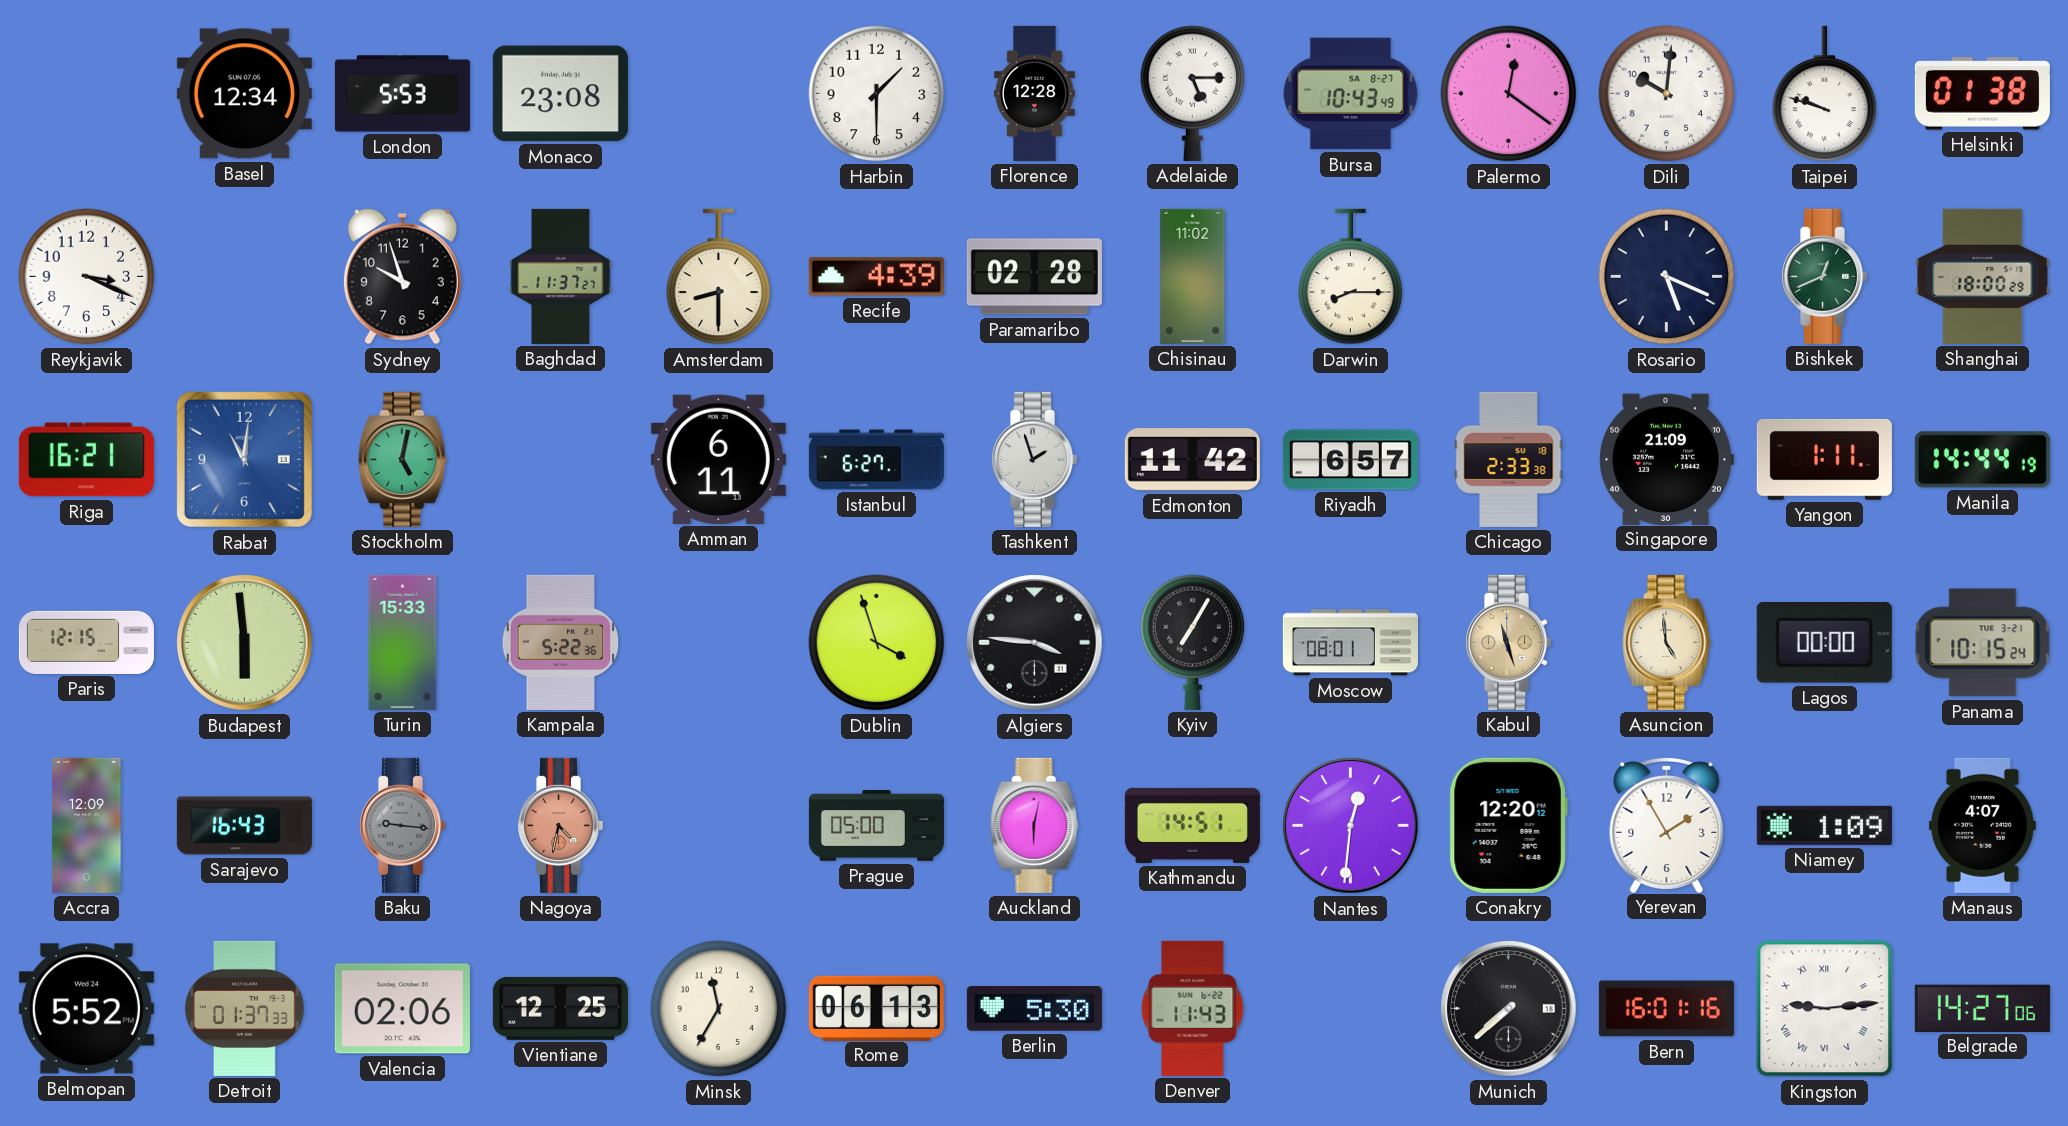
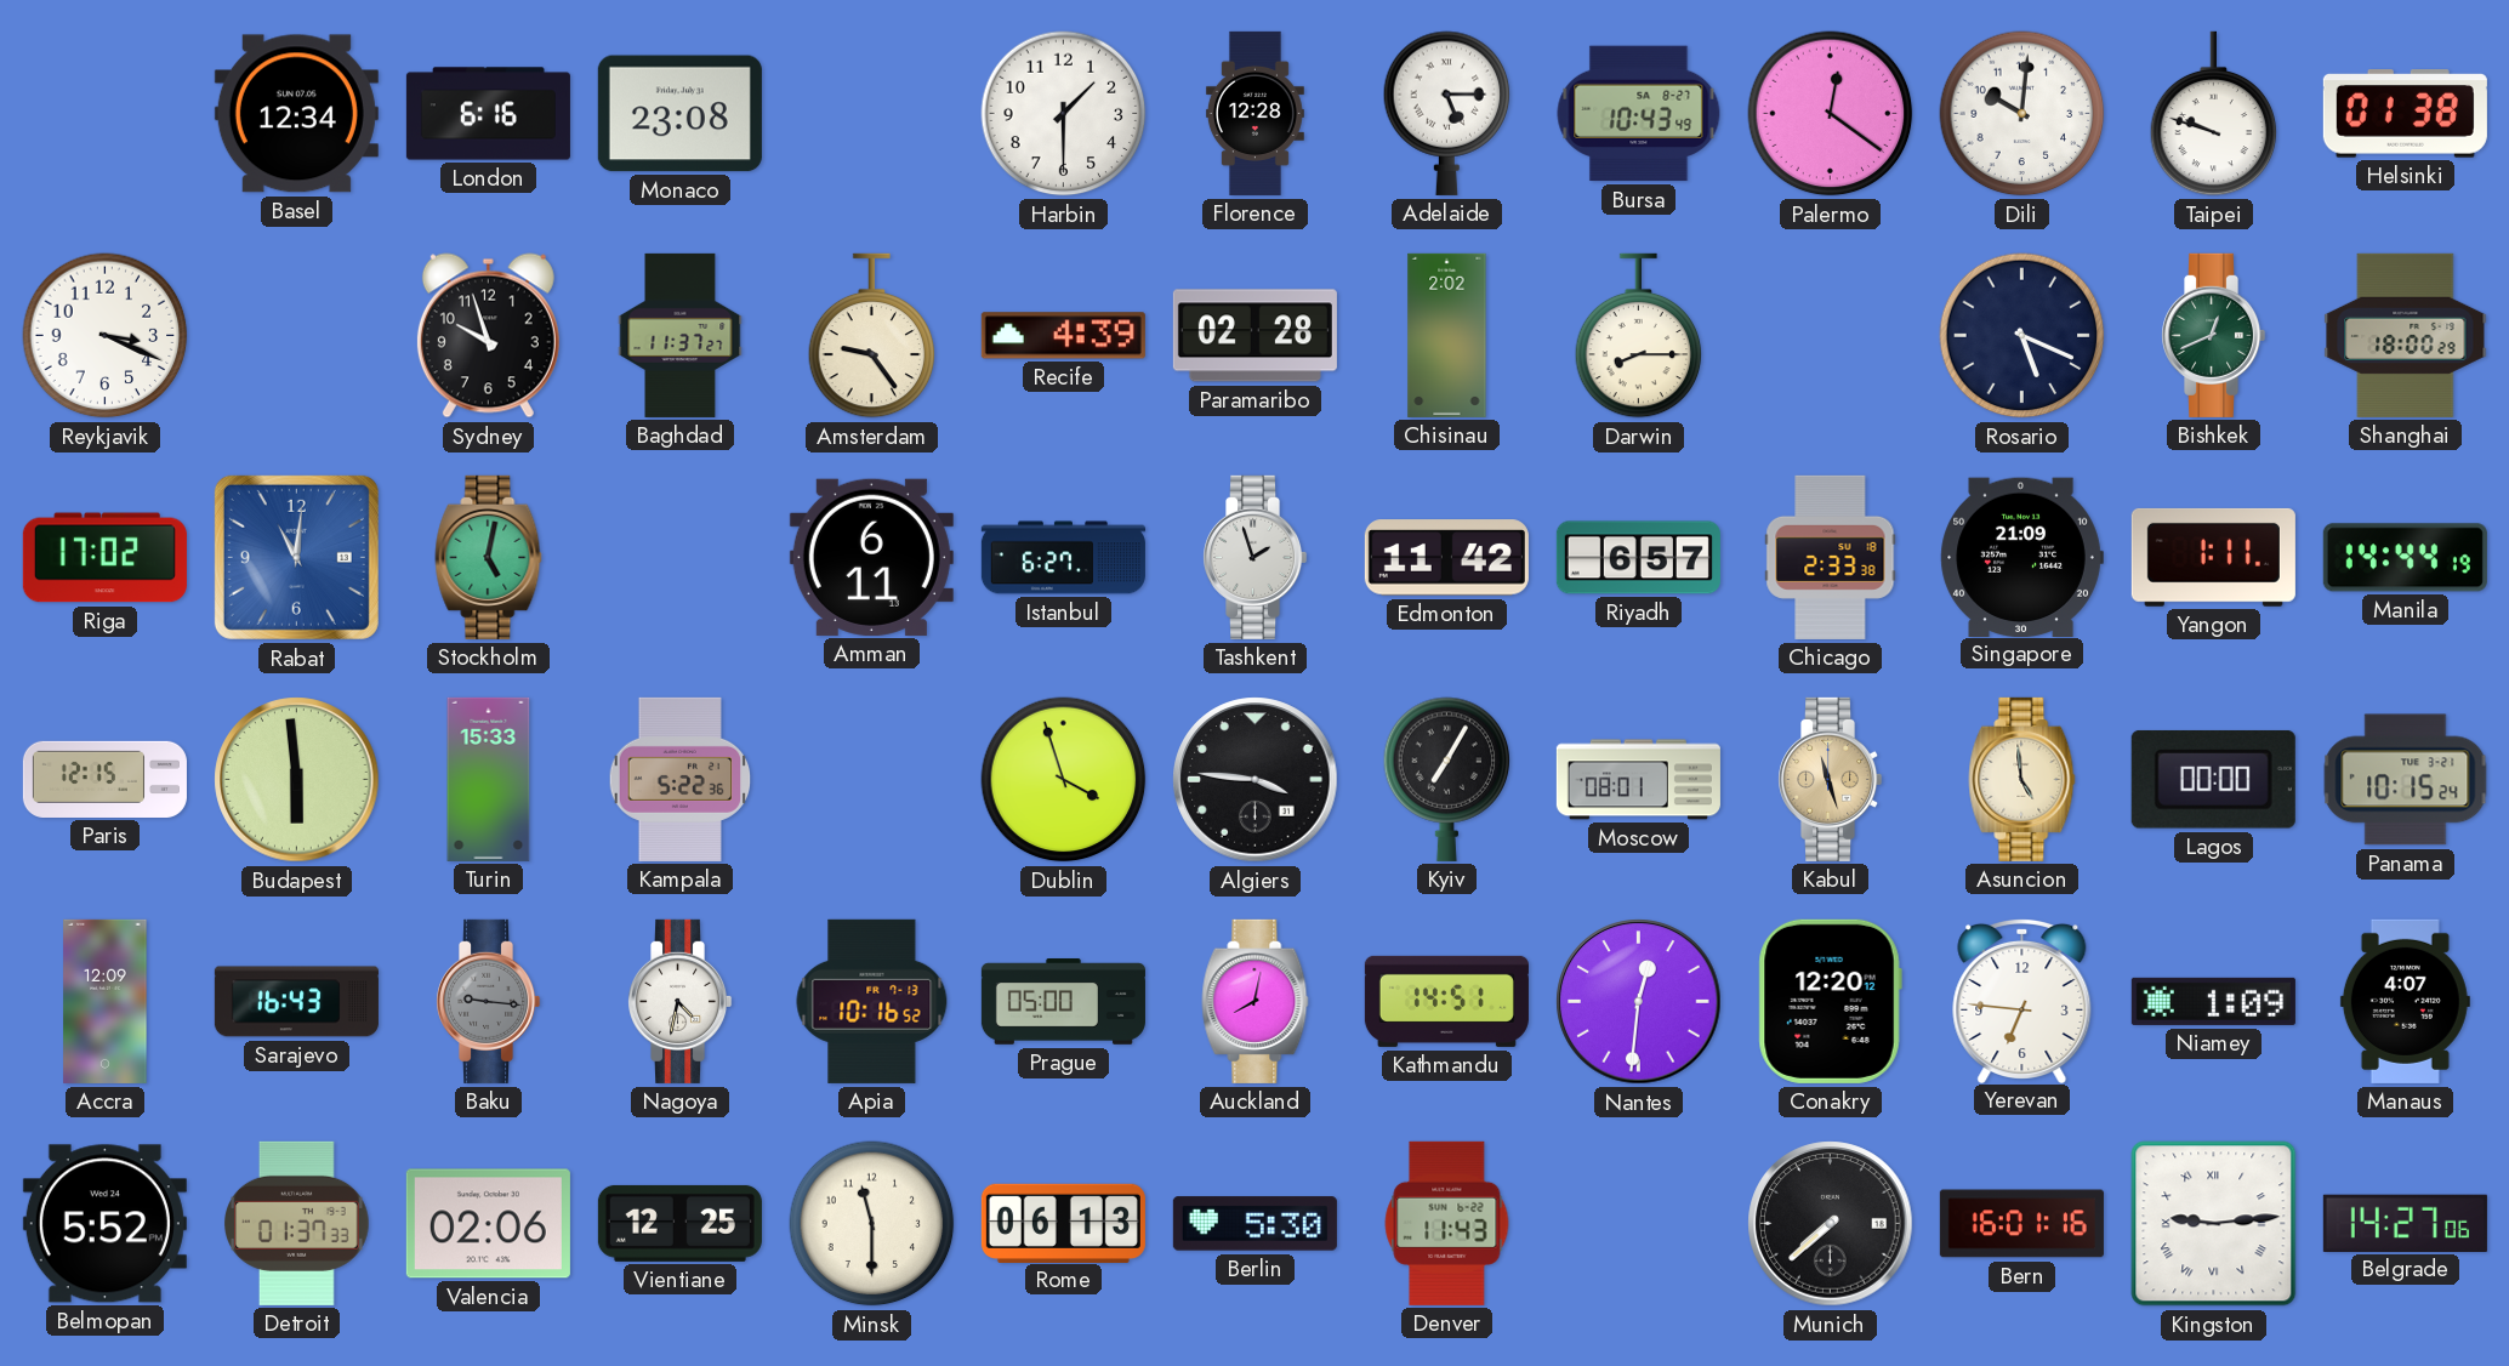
London: 5:53 -> 6:16
Amsterdam: 8:30 -> 9:24
Chisinau: 11:02 -> 2:02
Riga: 16:21 -> 17:02
Nagoya dial: salmon -> white
Apia: none -> 10:16
Auckland: 6:02 -> 8:02
Yerevan: 1:55 -> 6:46
Minsk: 11:35 -> 11:30
